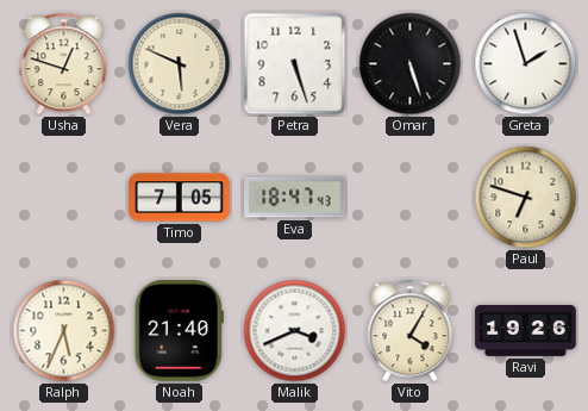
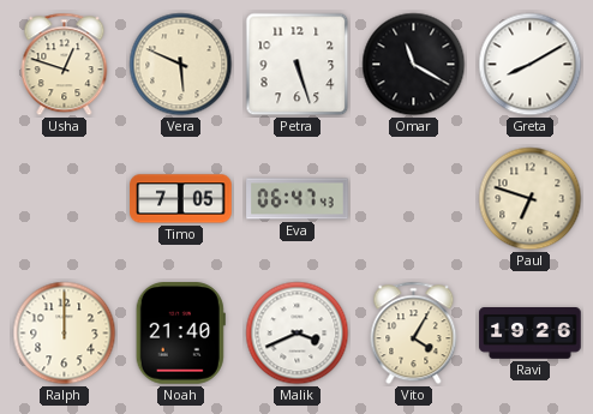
Omar: 5:27 -> 11:20
Greta: 1:57 -> 8:10
Eva: 18:47 -> 06:47
Ralph: 5:34 -> 12:00
